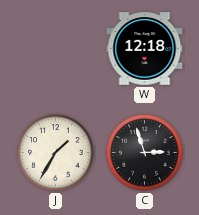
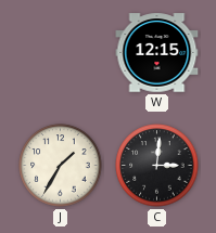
W: 12:18 -> 12:15
C: 2:57 -> 3:01
